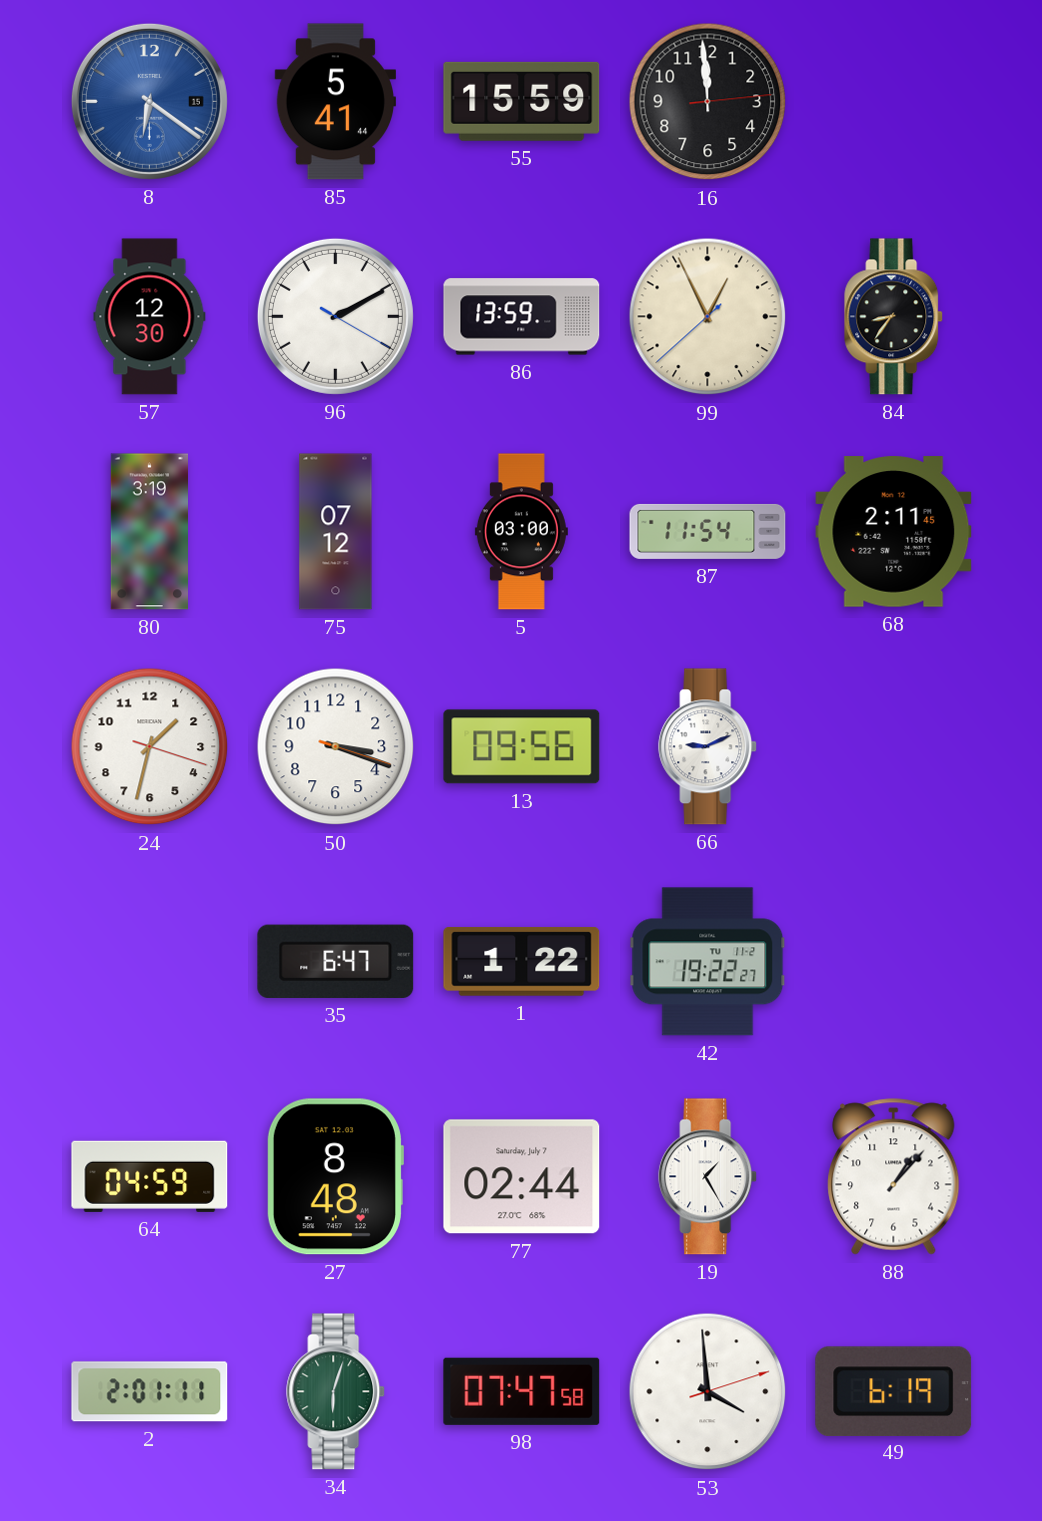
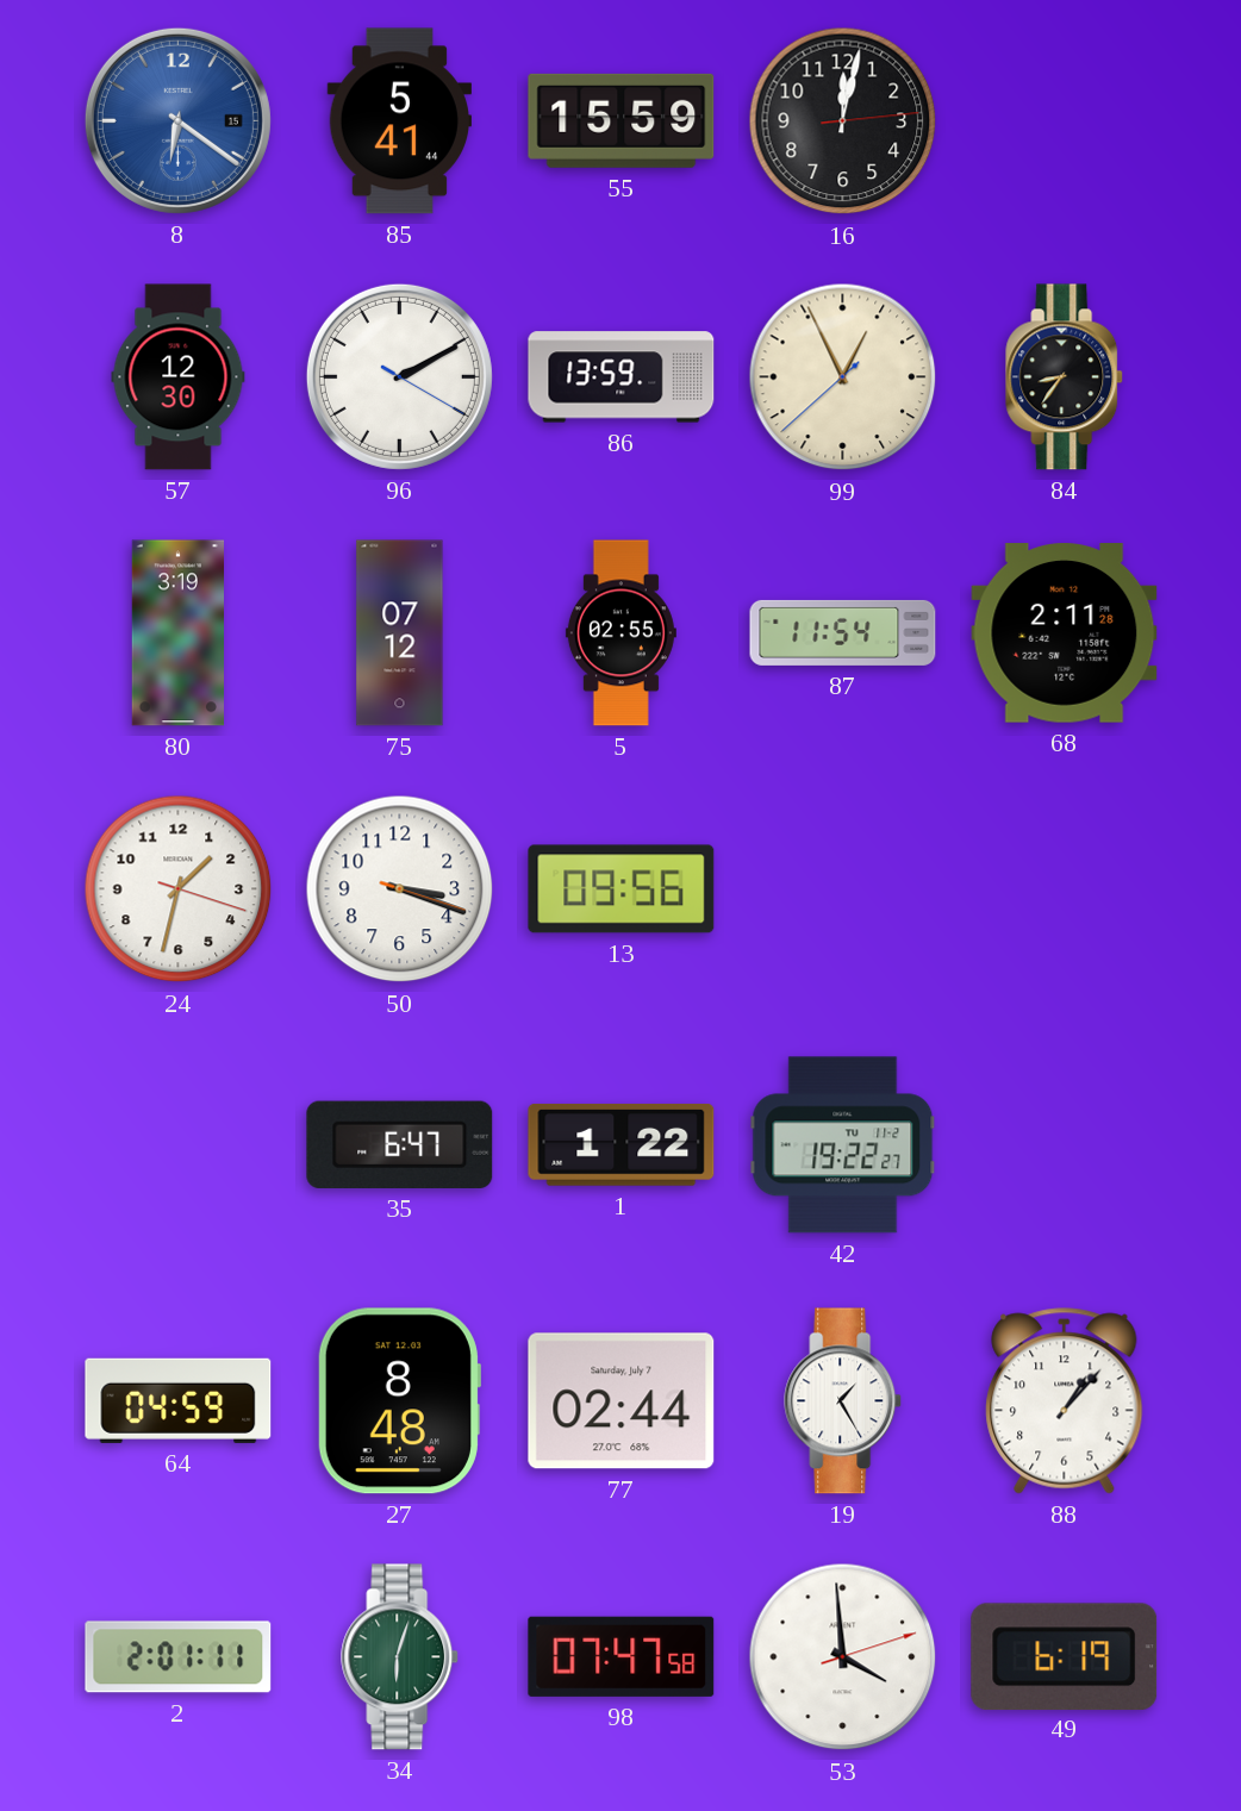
16: 11:59 -> 12:02
5: 03:00 -> 02:55
68: 2:11:45 -> 2:11:28
66: 9:11 -> none
